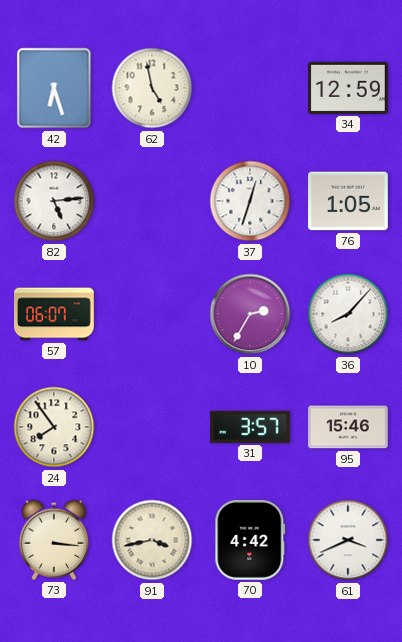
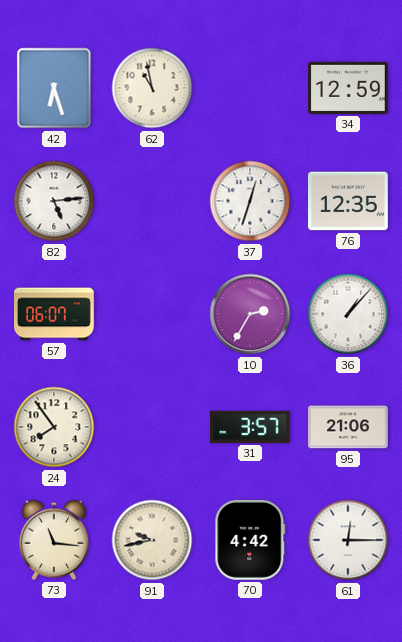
62: 4:58 -> 10:58
76: 1:05 -> 12:35
36: 8:07 -> 1:07
95: 15:46 -> 21:06
73: 3:16 -> 11:16
91: 3:43 -> 9:43
61: 3:41 -> 12:15
